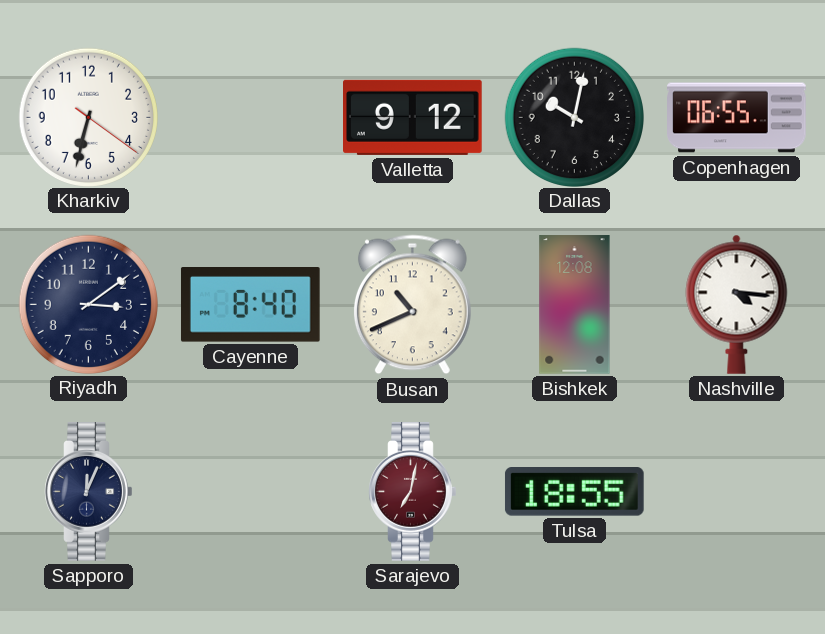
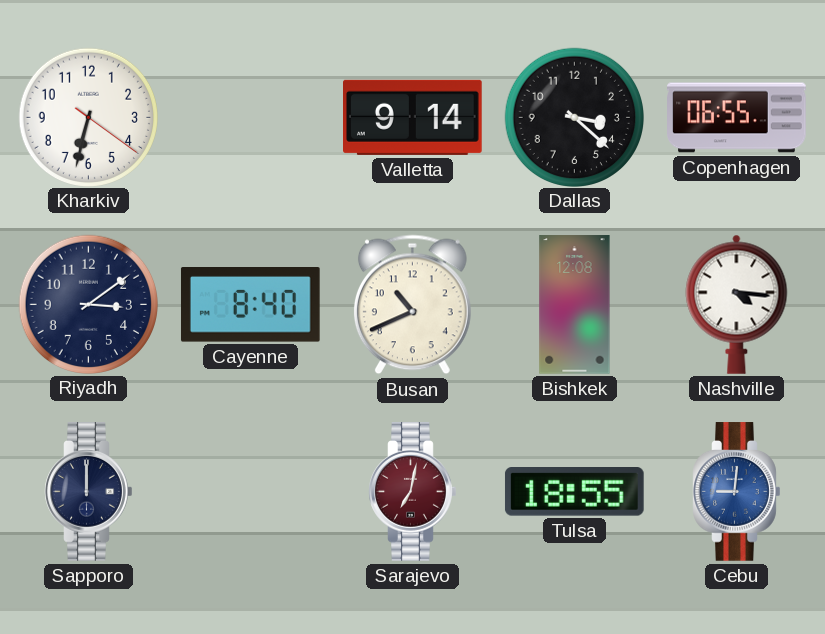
Valletta: 9:12 -> 9:14
Dallas: 10:02 -> 3:22
Sapporo: 12:04 -> 12:00
Cebu: none -> 9:01
